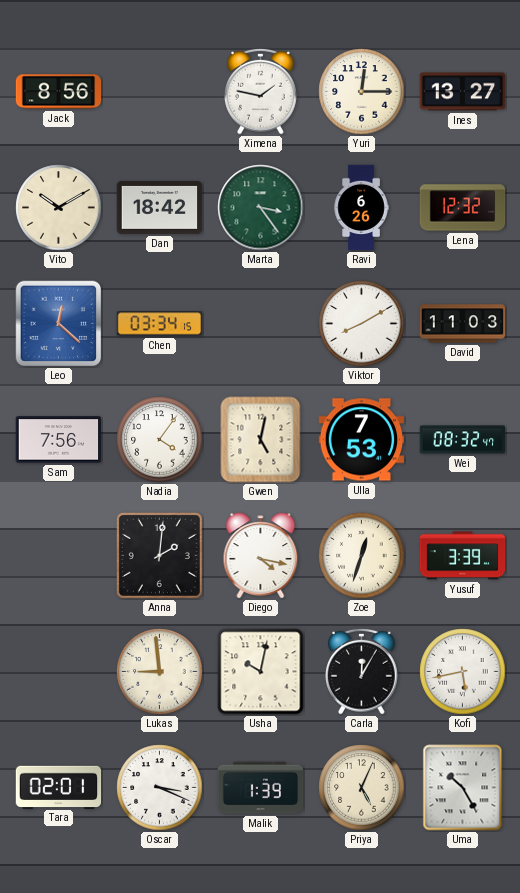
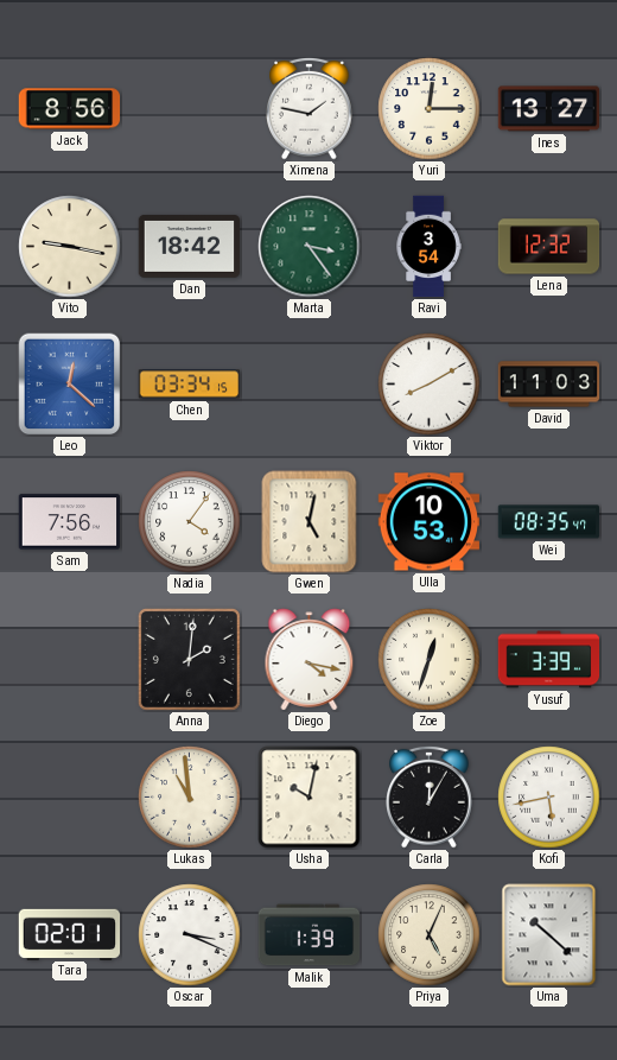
Vito: 10:10 -> 9:17
Ravi: 6:26 -> 3:54
Ulla: 7:53 -> 10:53
Wei: 08:32 -> 08:35
Lukas: 8:59 -> 10:59
Uma: 10:25 -> 10:22
